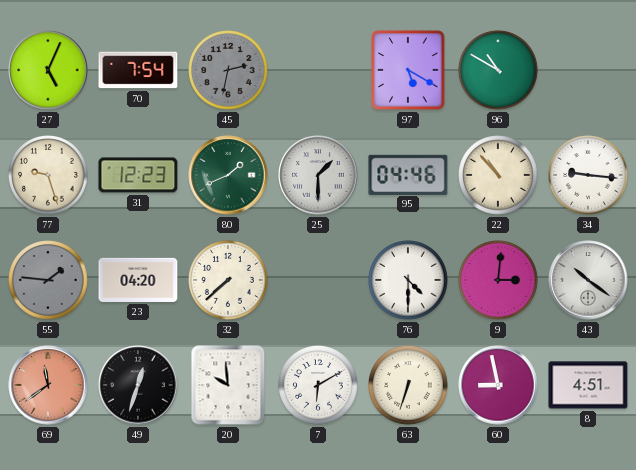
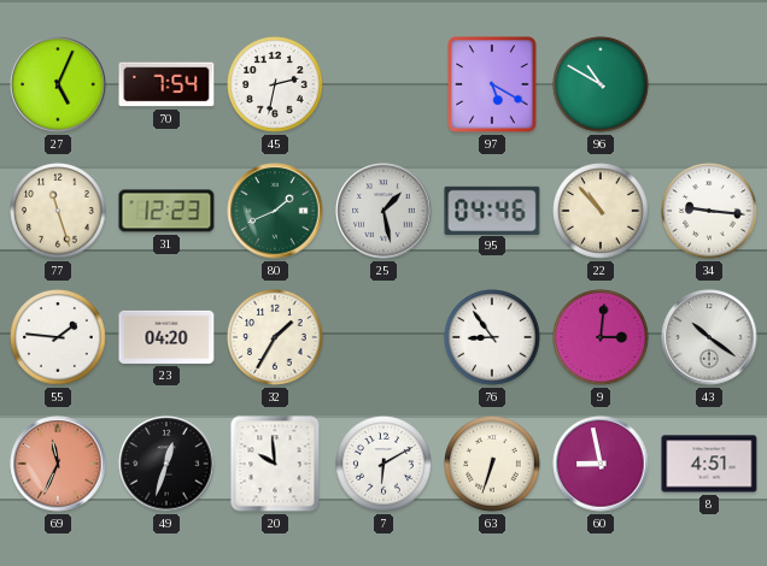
45 dial: grey -> white
77: 9:27 -> 11:27
25: 1:30 -> 1:28
55 dial: grey -> white
32: 7:38 -> 1:35
76: 4:30 -> 8:54
69: 11:39 -> 11:34
